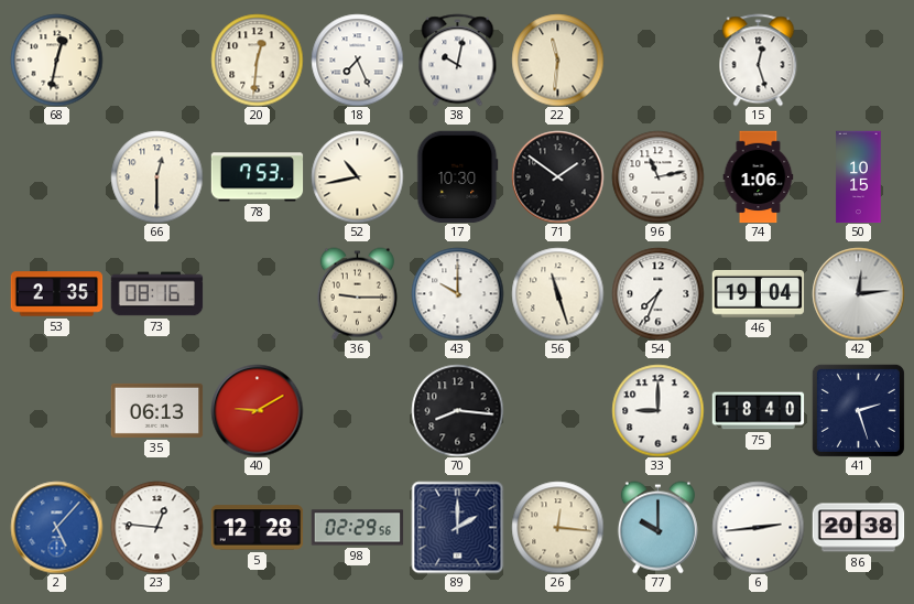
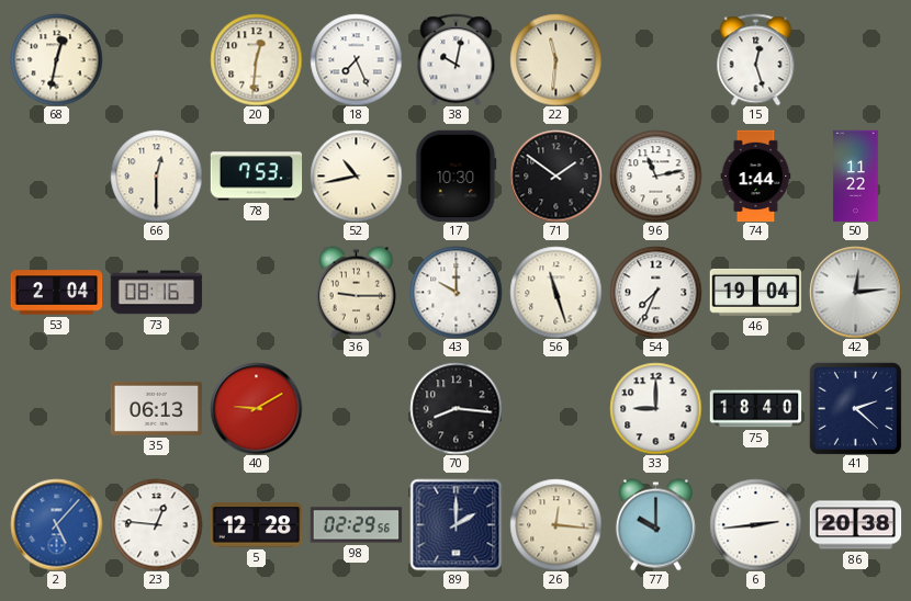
74: 1:06 -> 1:44
50: 10:15 -> 11:22
53: 2:35 -> 2:04
41: 2:27 -> 2:22
